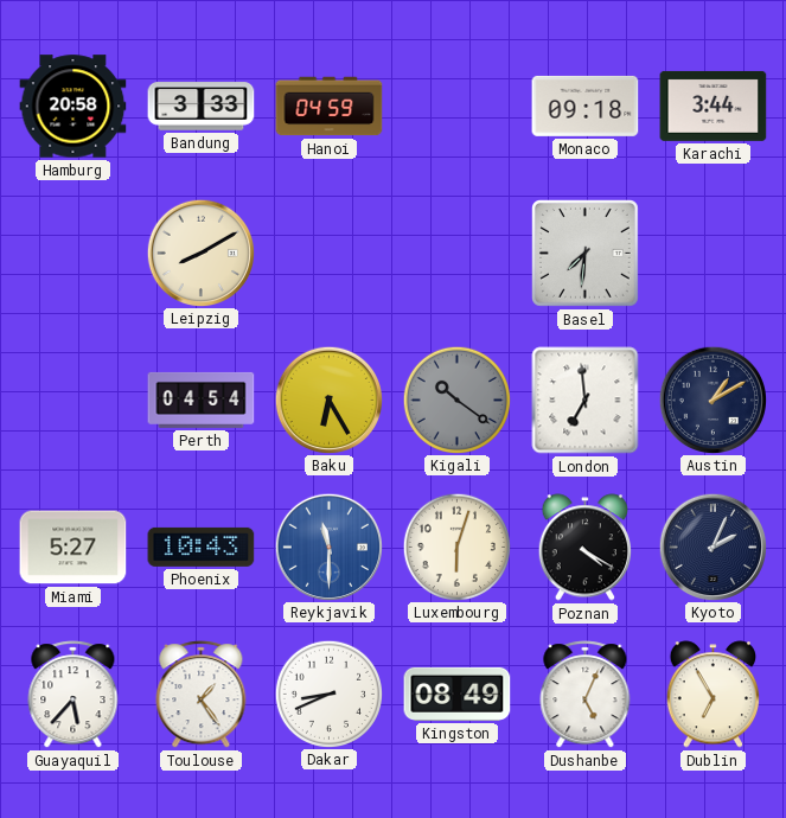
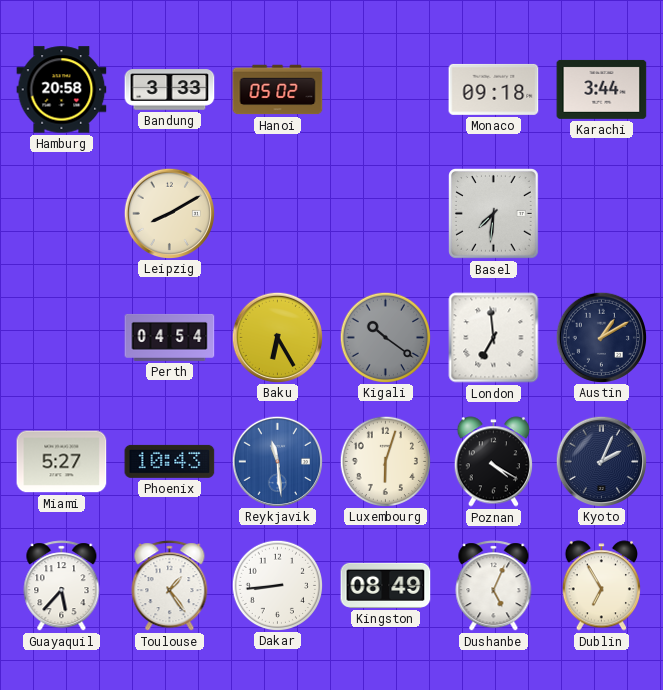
Hanoi: 04:59 -> 05:02
Reykjavik: 11:30 -> 11:29
Dakar: 8:41 -> 8:44
